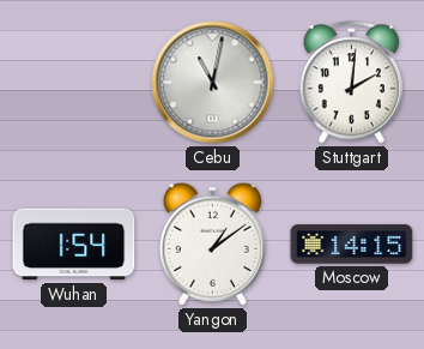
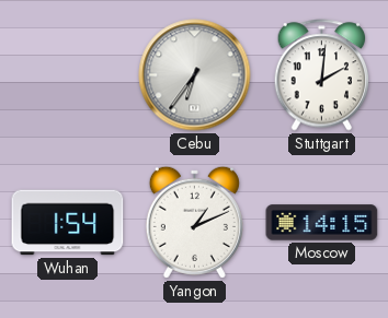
Cebu: 11:02 -> 6:36
Yangon: 1:09 -> 1:11
